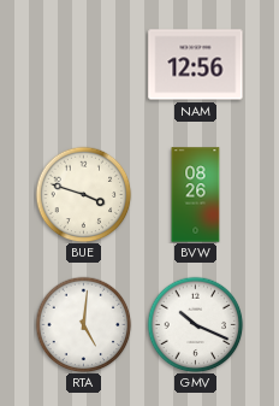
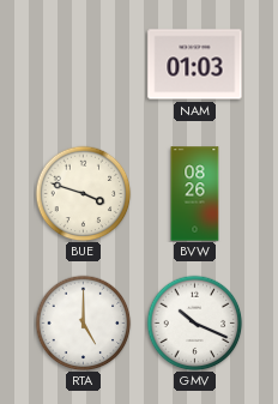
NAM: 12:56 -> 01:03
RTA: 5:01 -> 5:00
